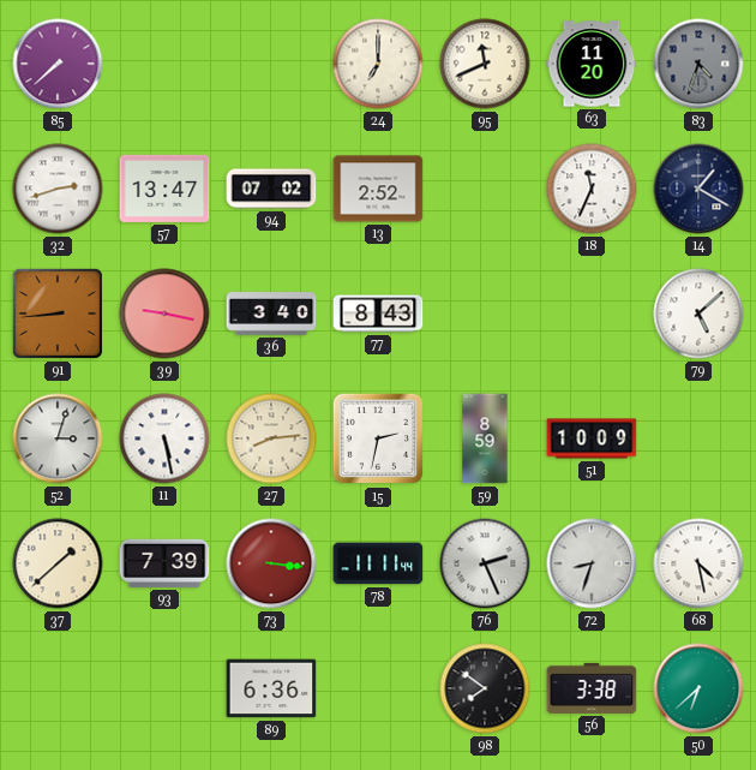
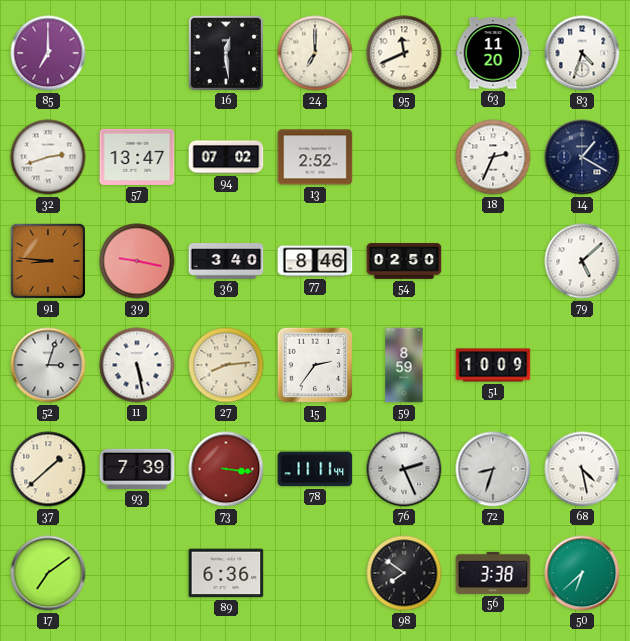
85: 7:38 -> 7:00
16: none -> 12:29
83 dial: grey -> white
18: 11:34 -> 2:34
91: 8:44 -> 8:46
77: 8:43 -> 8:46
54: none -> 02:50
15: 2:32 -> 2:36
17: none -> 7:09
